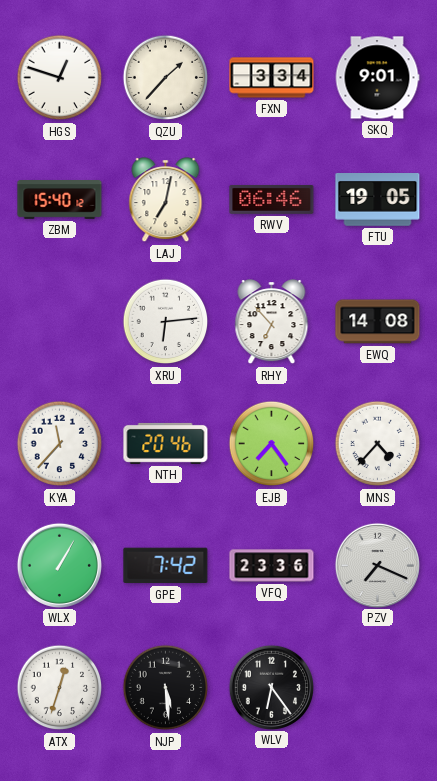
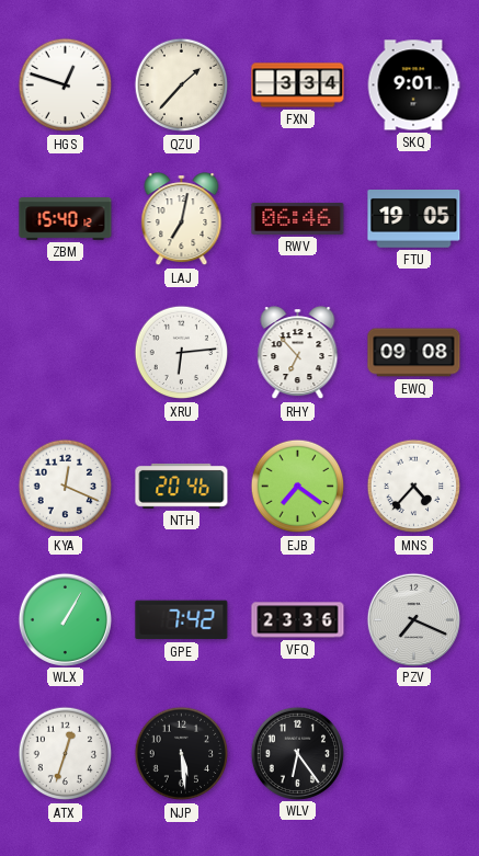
EWQ: 14:08 -> 09:08
KYA: 11:37 -> 12:19
EJB: 7:24 -> 7:21
